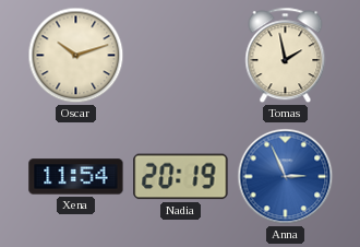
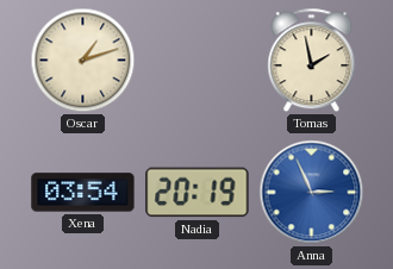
Oscar: 10:12 -> 1:12
Xena: 11:54 -> 03:54
